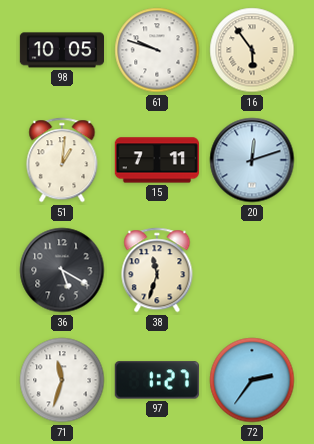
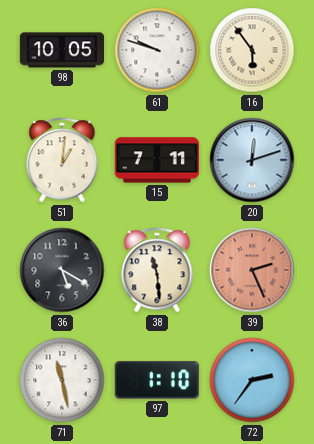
38: 11:33 -> 11:29
39: none -> 2:26
71: 11:33 -> 11:28
97: 1:27 -> 1:10
